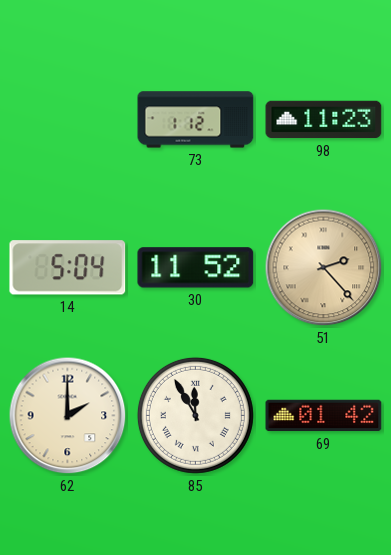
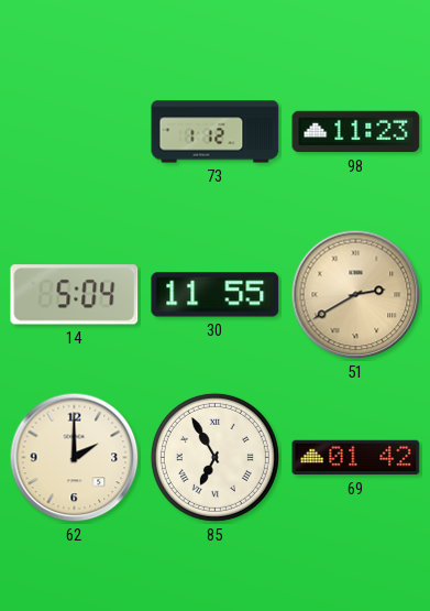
30: 11:52 -> 11:55
51: 2:23 -> 2:40
85: 11:55 -> 6:55
